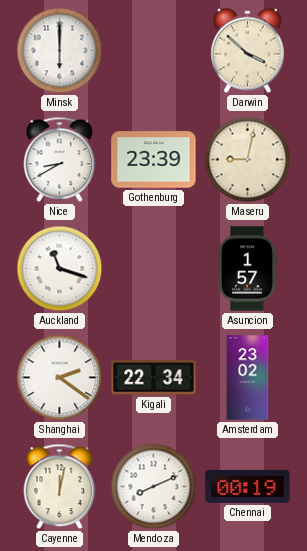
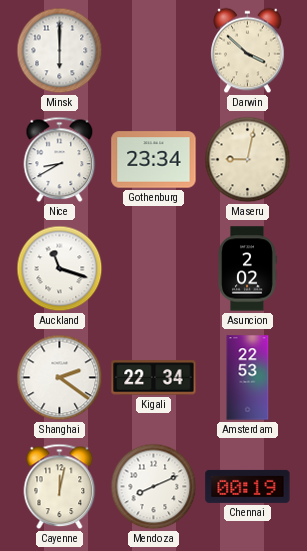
Gothenburg: 23:39 -> 23:34
Asuncion: 1:57 -> 2:02
Amsterdam: 23:02 -> 22:53
